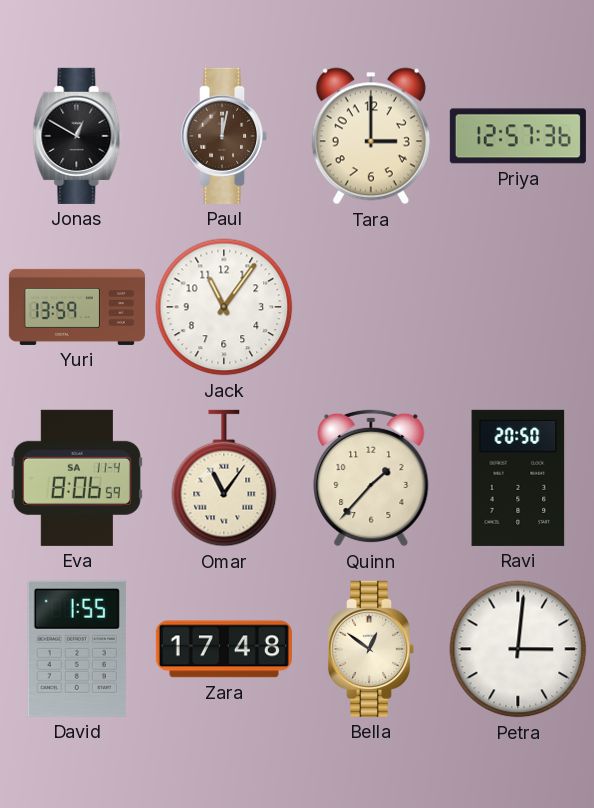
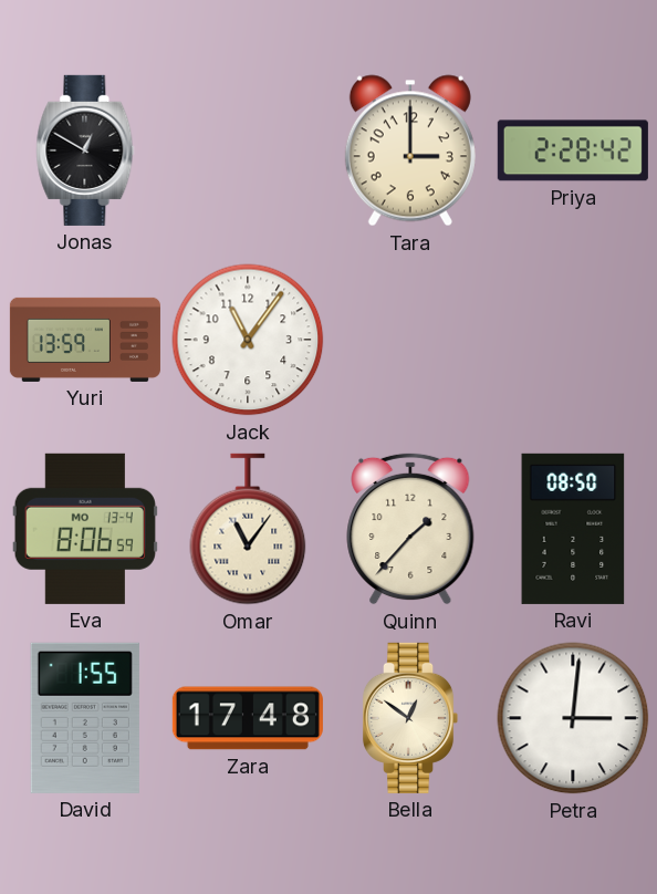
Paul: 12:02 -> none
Priya: 12:57 -> 2:28
Eva date: SA 11-4 -> MO 13-4
Ravi: 20:50 -> 08:50
